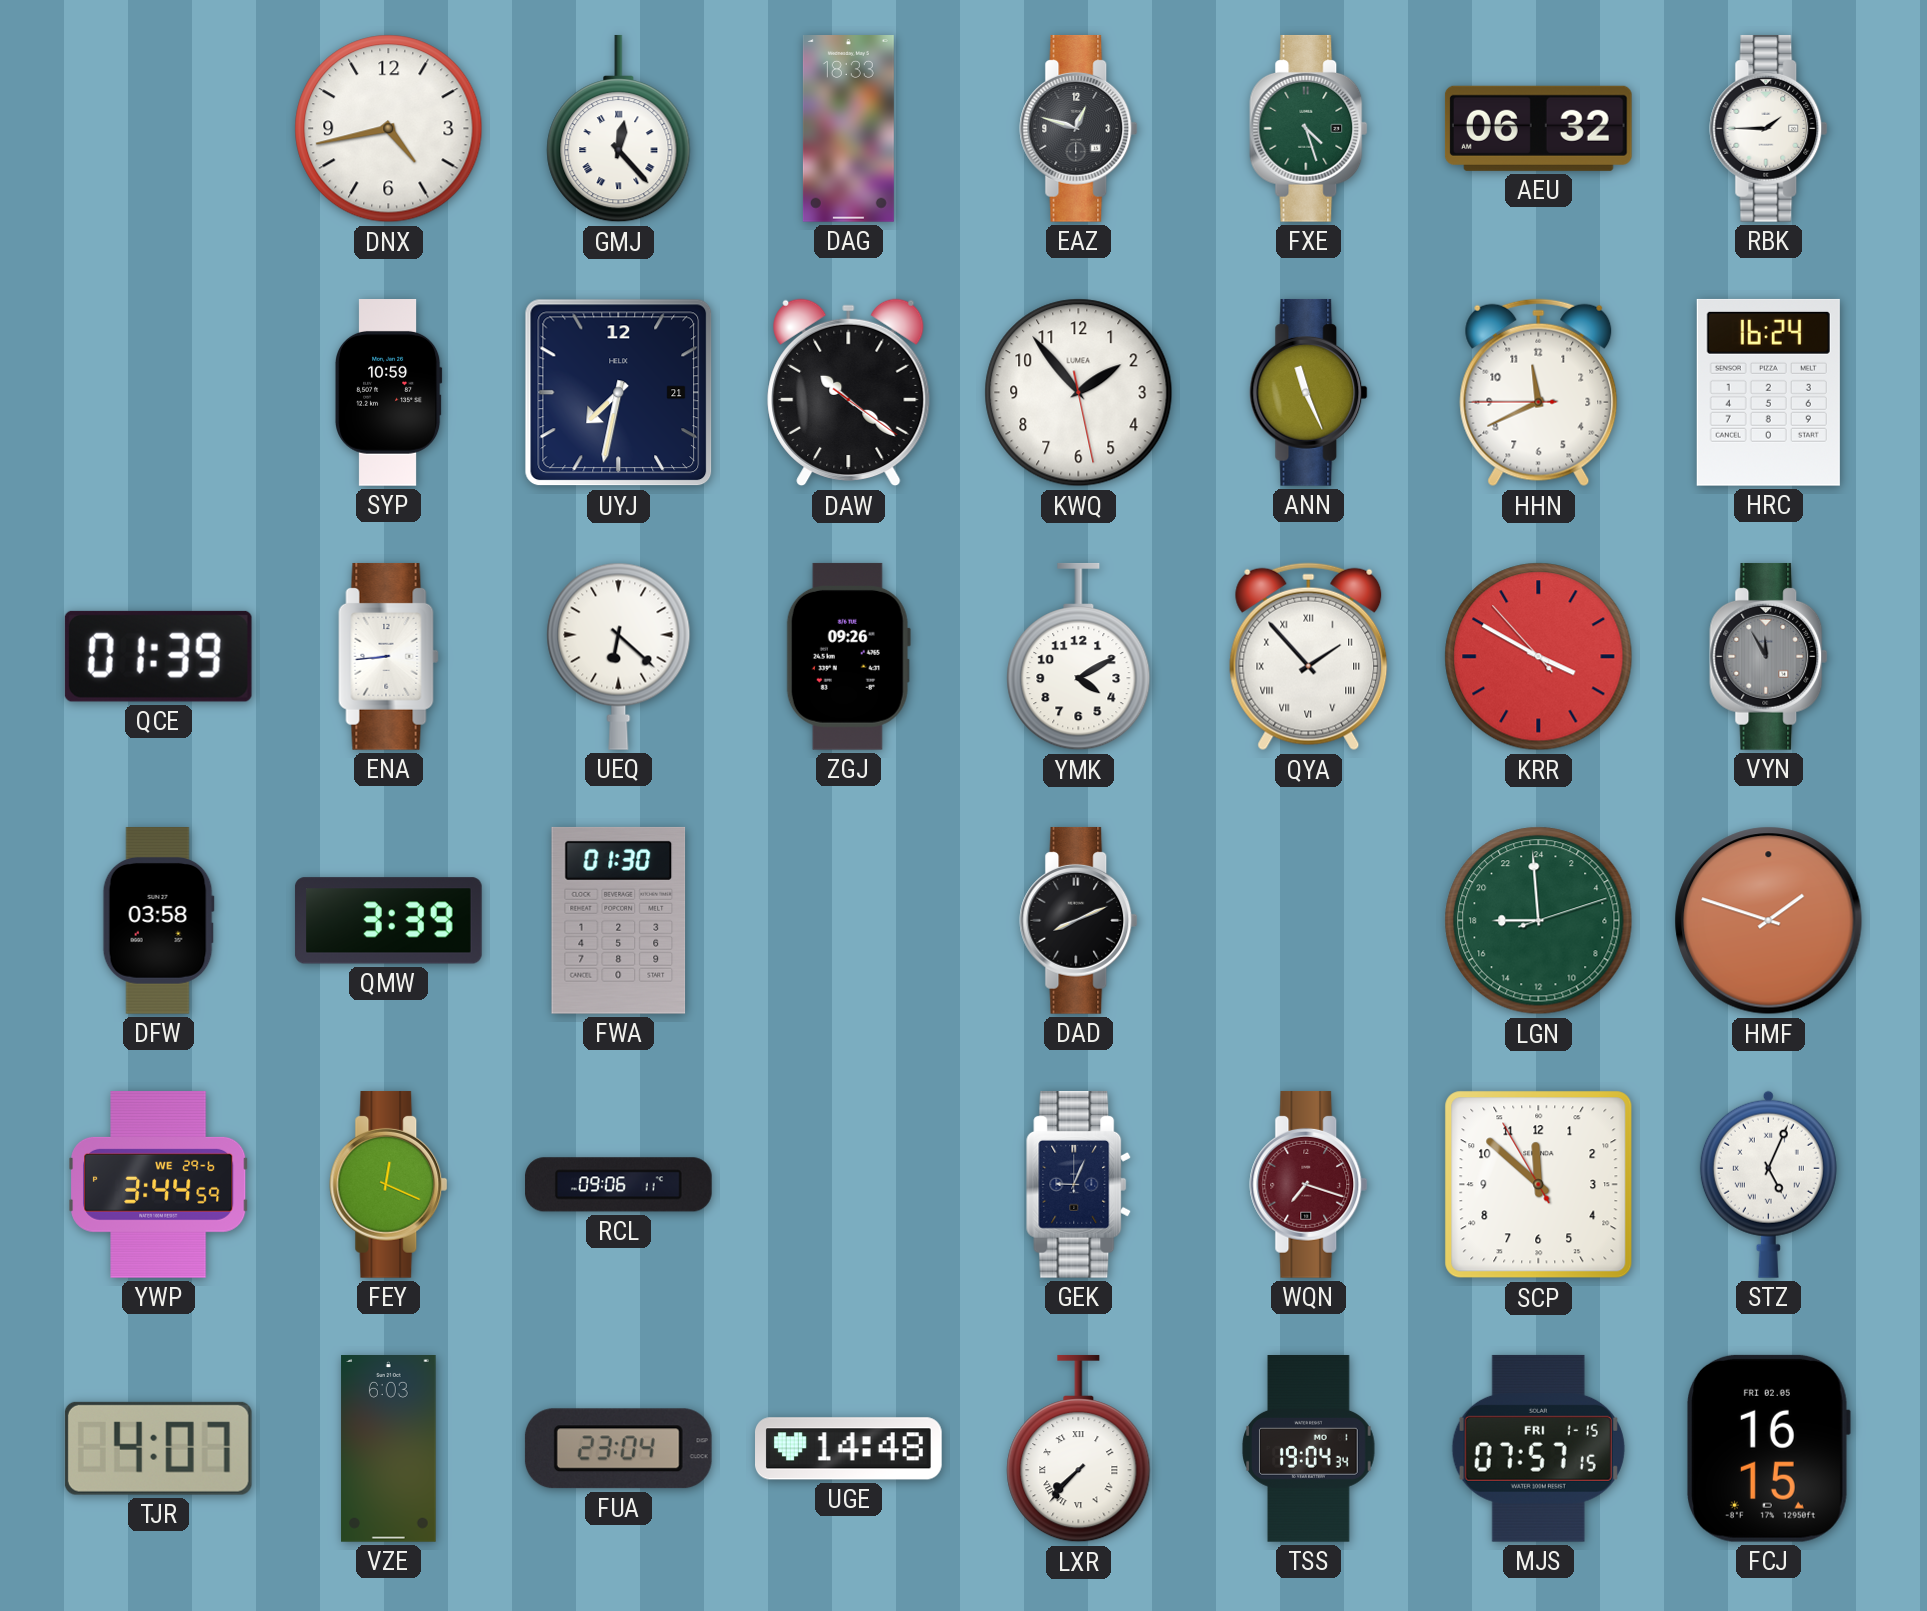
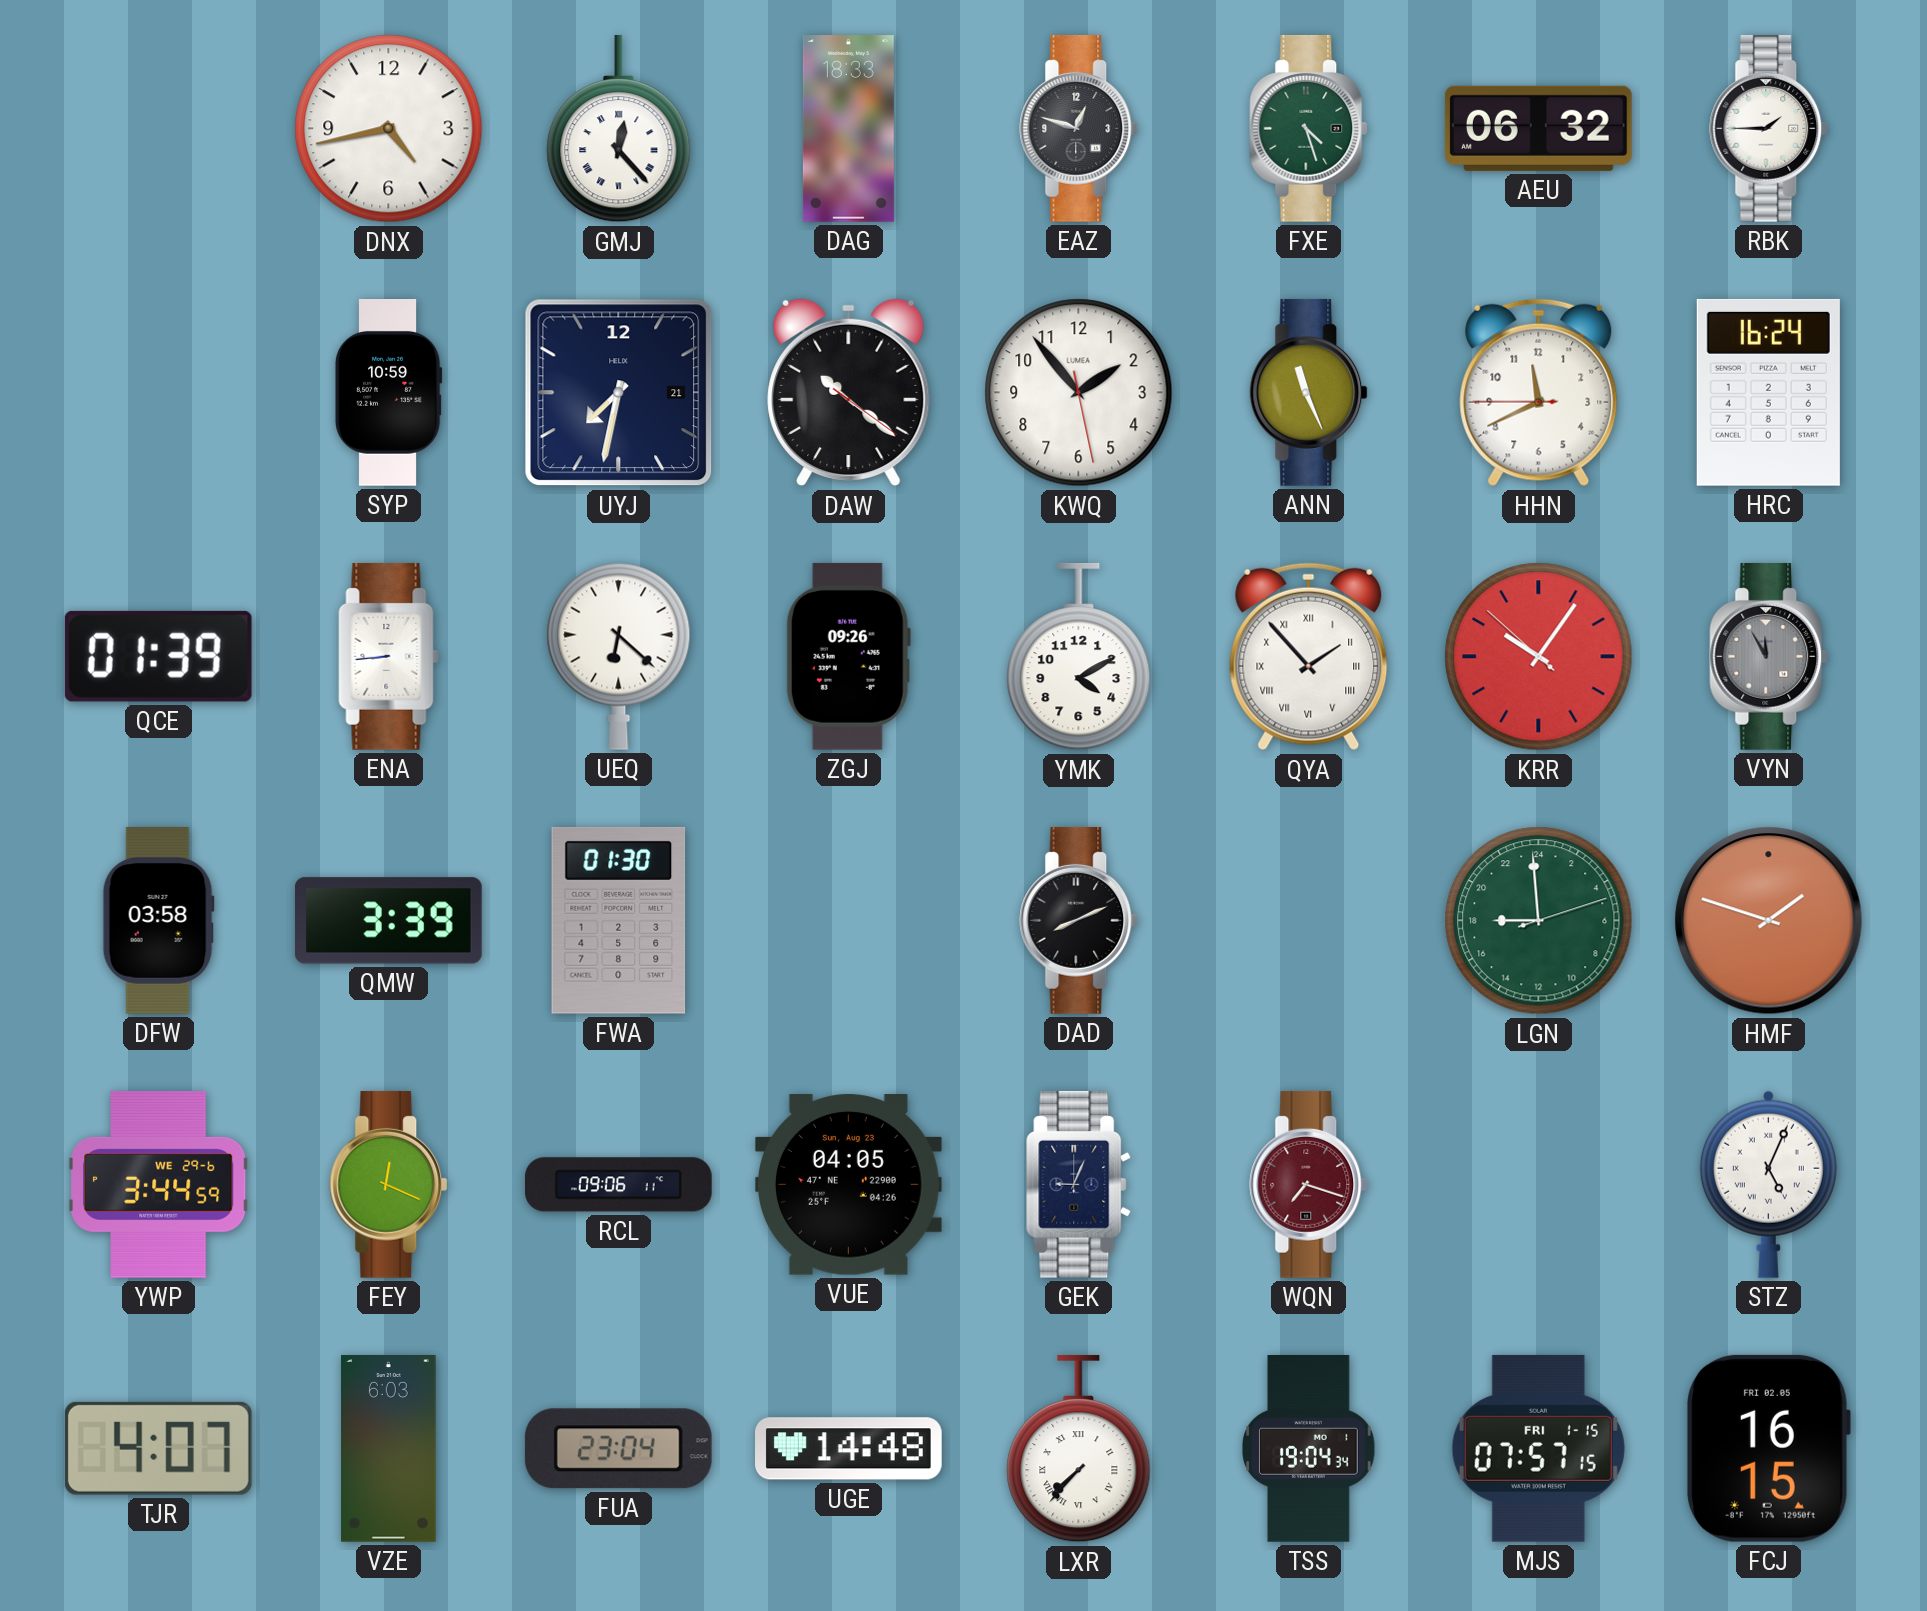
KRR: 3:49 -> 10:05
VUE: none -> 04:05
SCP: 11:51 -> none
